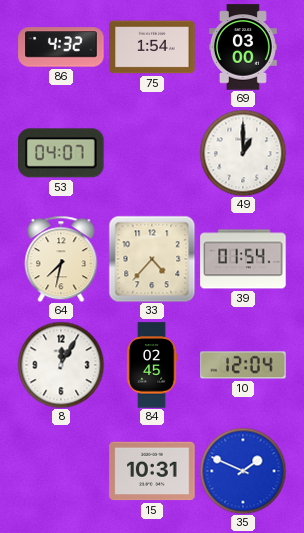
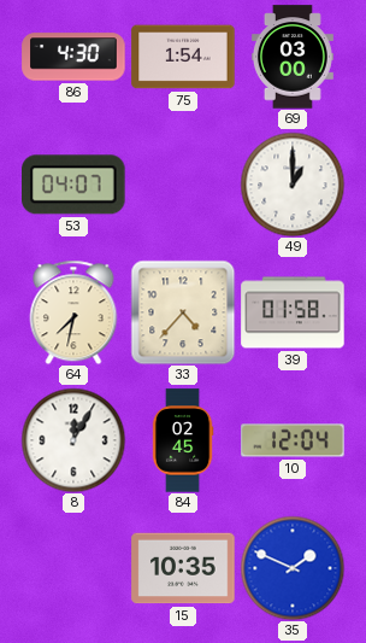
86: 4:32 -> 4:30
39: 01:54 -> 01:58
15: 10:31 -> 10:35
